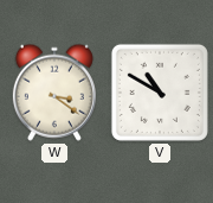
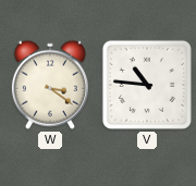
V: 10:50 -> 10:46
